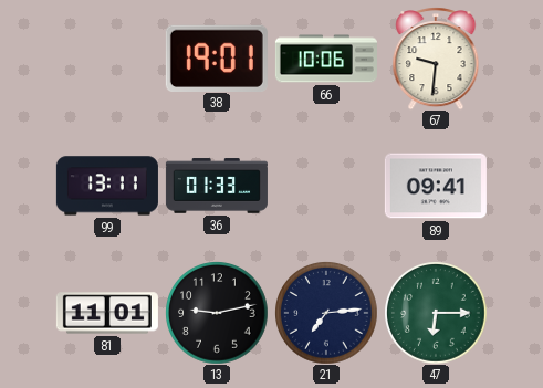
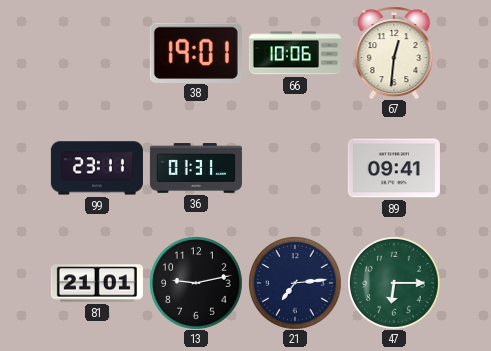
67: 9:31 -> 12:31
99: 13:11 -> 23:11
36: 01:33 -> 01:31
81: 11:01 -> 21:01
